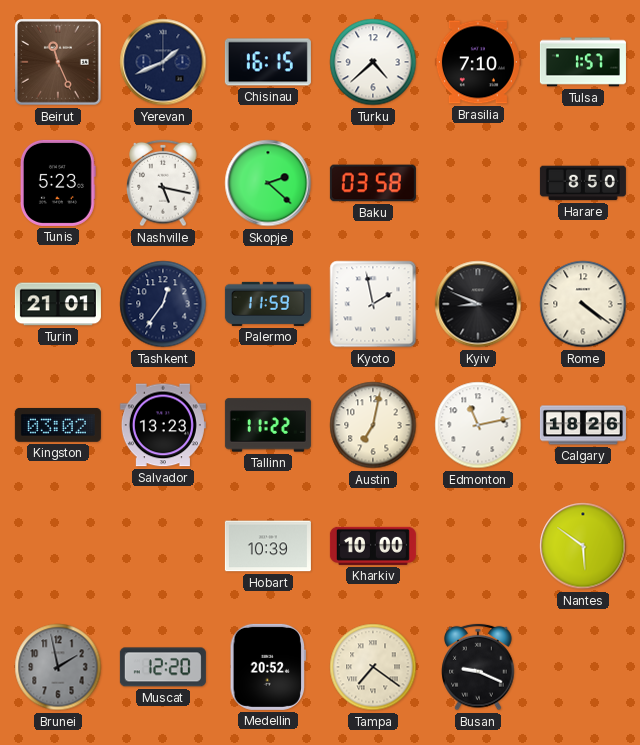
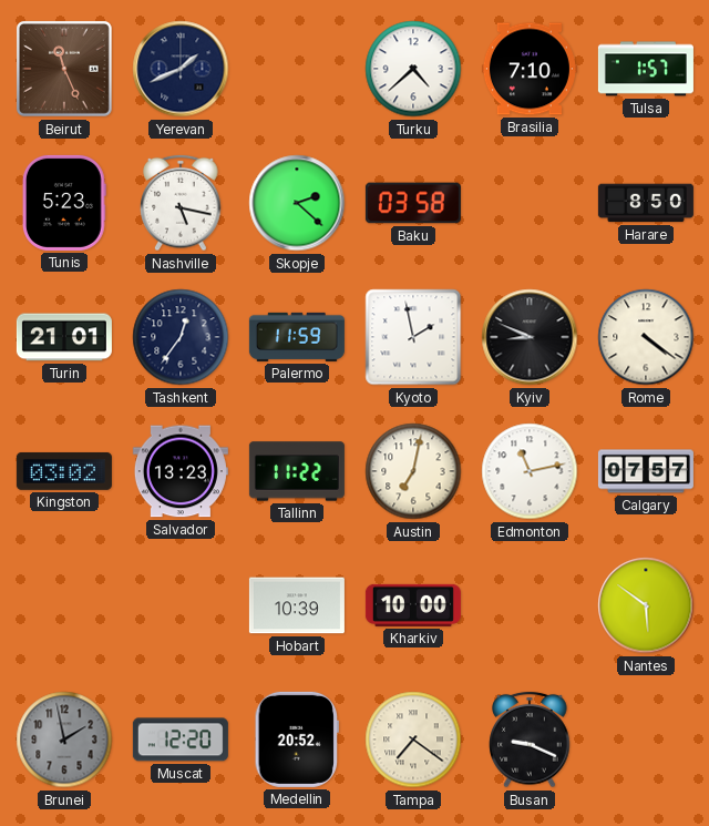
Chisinau: 16:15 -> none
Calgary: 18:26 -> 07:57
